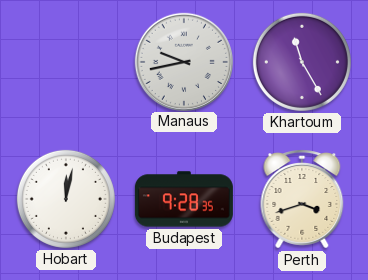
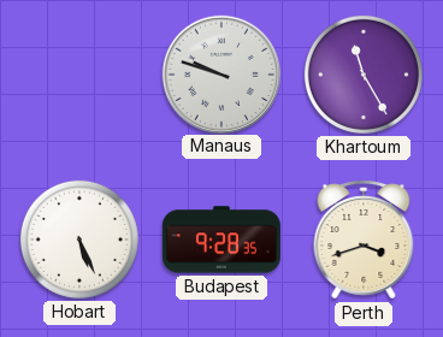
Manaus: 9:43 -> 9:48
Hobart: 12:02 -> 5:26
